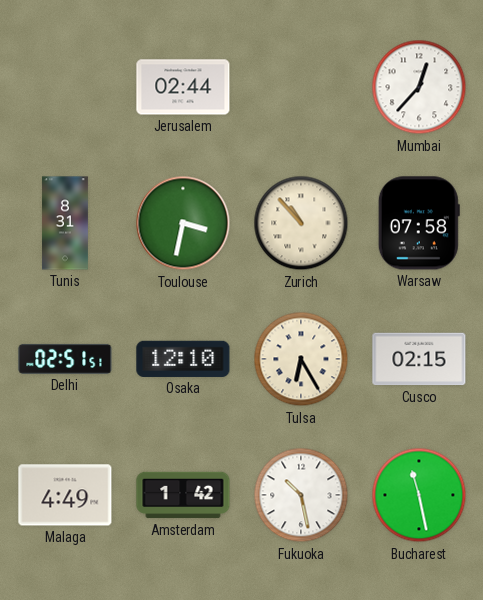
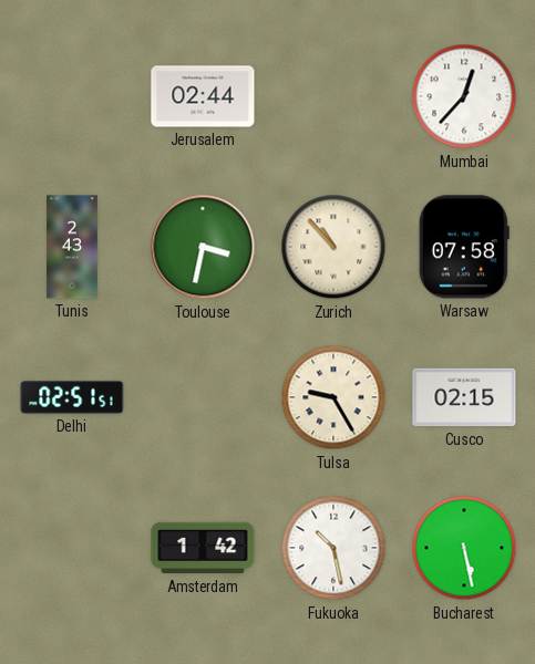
Tunis: 8:31 -> 2:43
Osaka: 12:10 -> none
Tulsa: 6:25 -> 9:25
Malaga: 4:49 -> none
Bucharest: 11:28 -> 5:28
